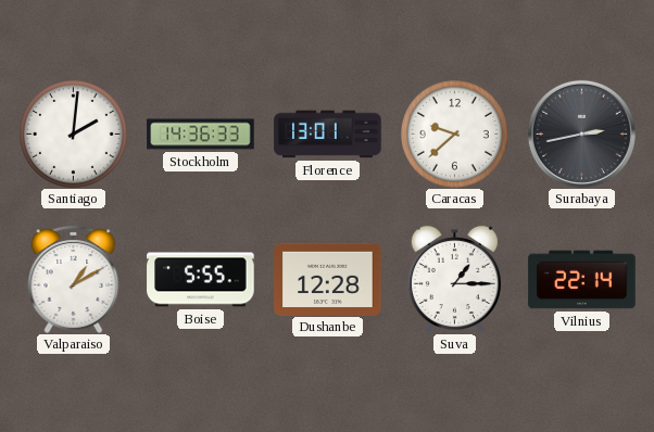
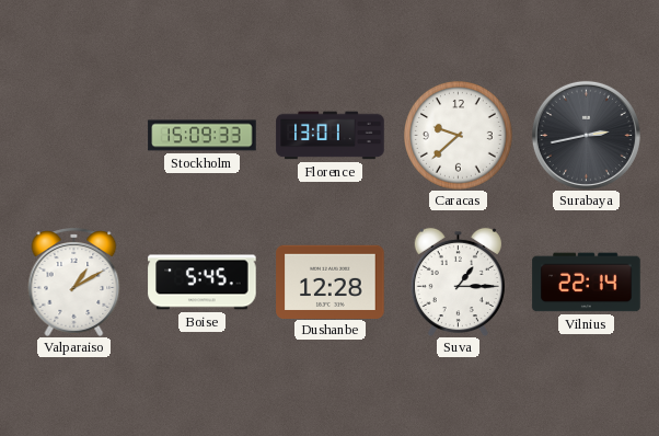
Santiago: 2:01 -> none
Stockholm: 14:36 -> 15:09
Boise: 5:55 -> 5:45
